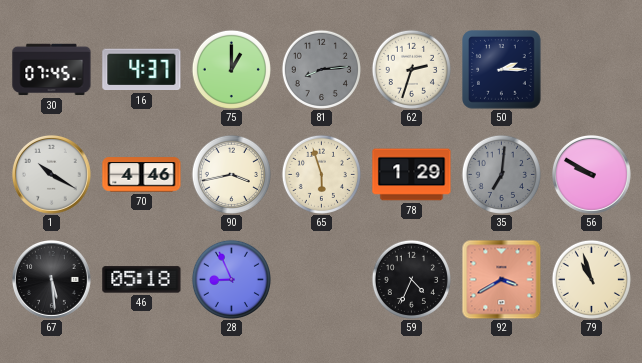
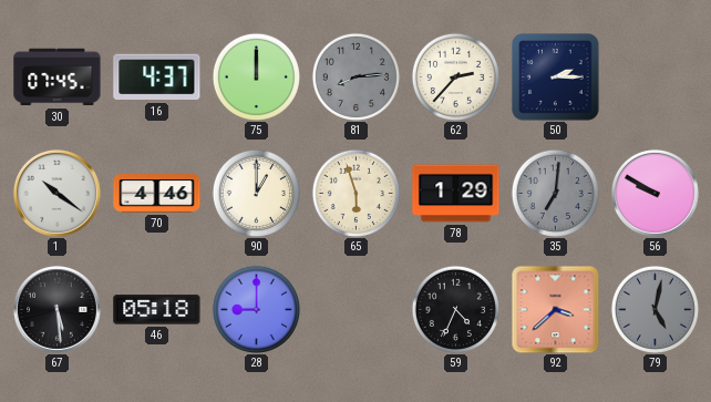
75: 1:00 -> 12:00
62: 2:33 -> 2:37
1: 10:20 -> 10:21
90: 3:43 -> 1:00
28: 8:56 -> 9:00
92: 3:40 -> 3:38
79: 10:57 -> 5:02
79 dial: cream -> grey
